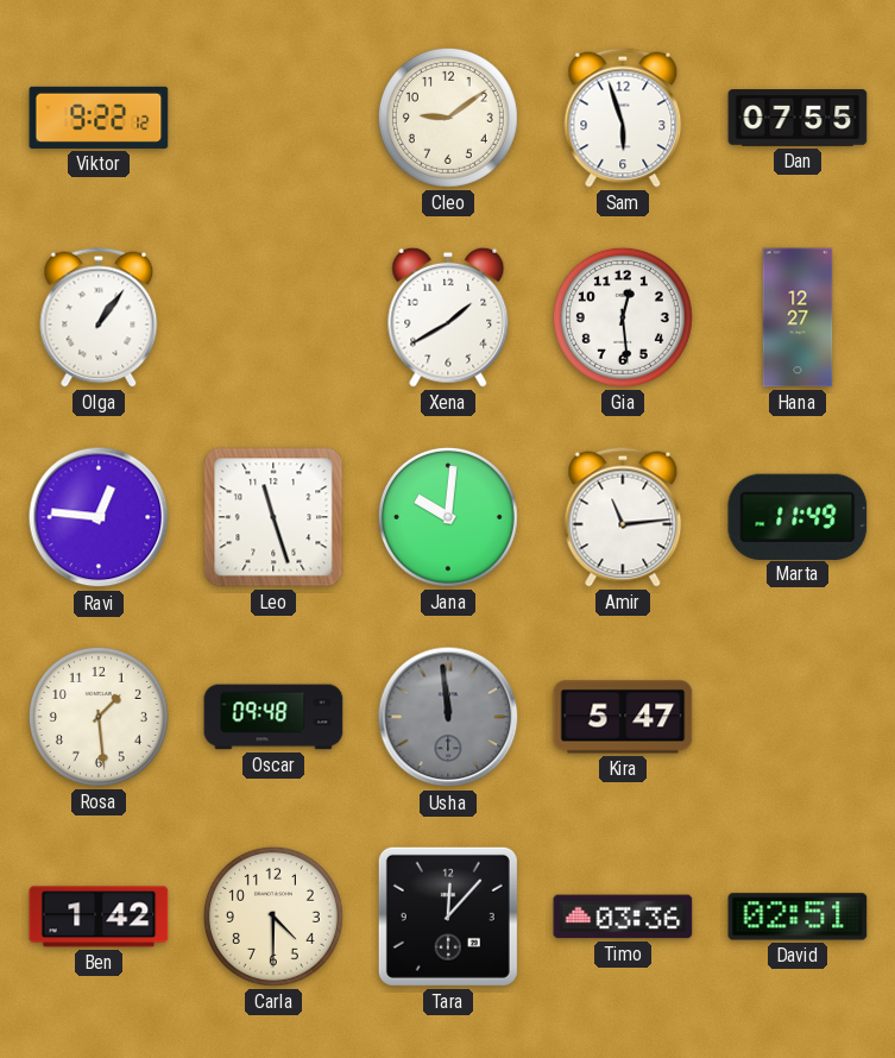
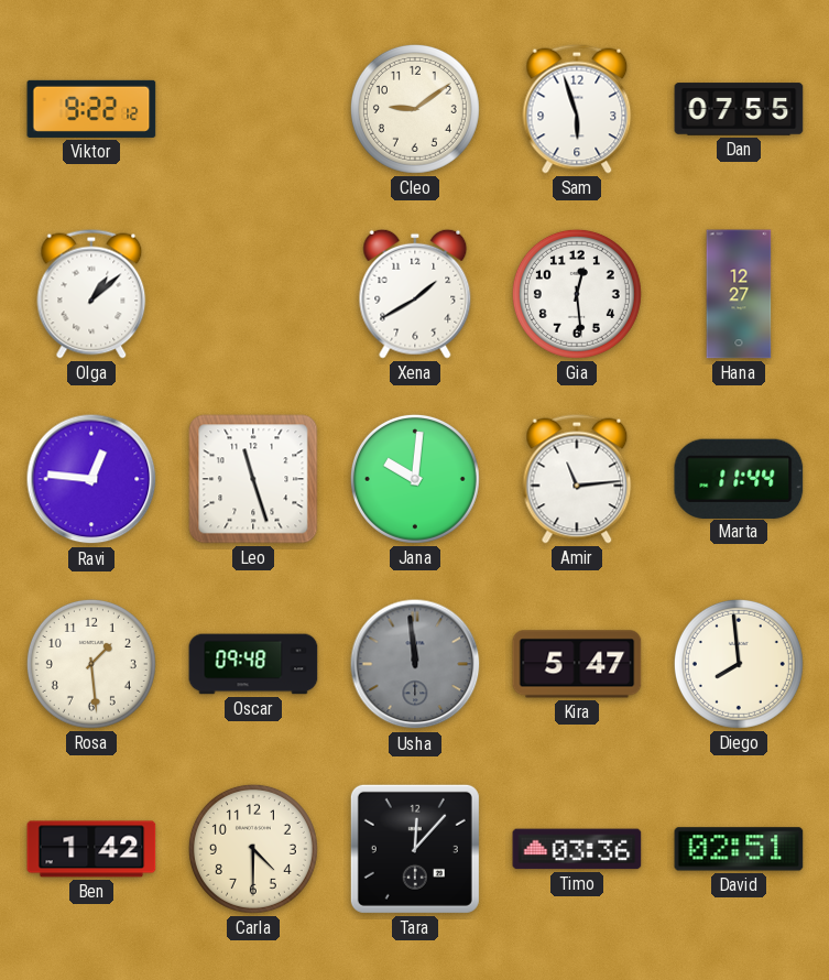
Olga: 1:06 -> 1:08
Marta: 11:49 -> 11:44
Diego: none -> 7:59
